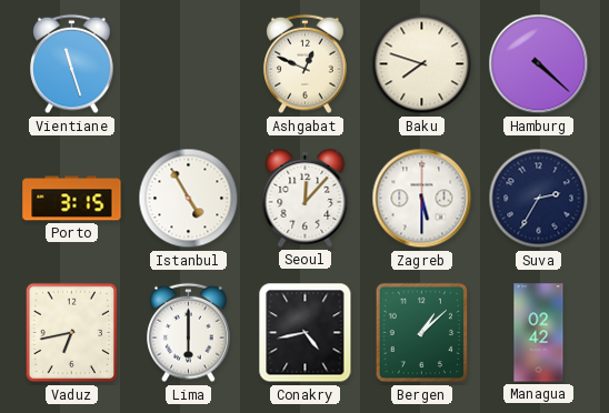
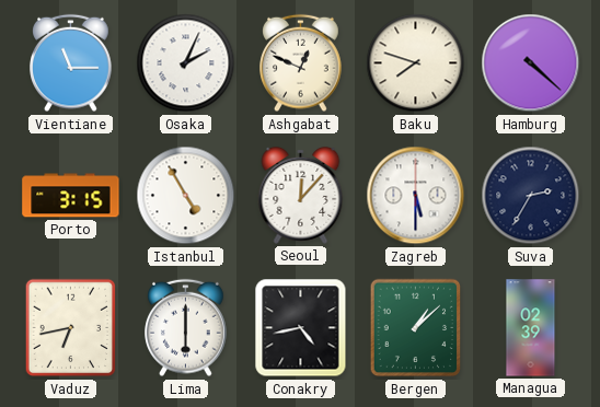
Vientiane: 11:27 -> 11:15
Osaka: none -> 2:04
Managua: 02:42 -> 02:39
